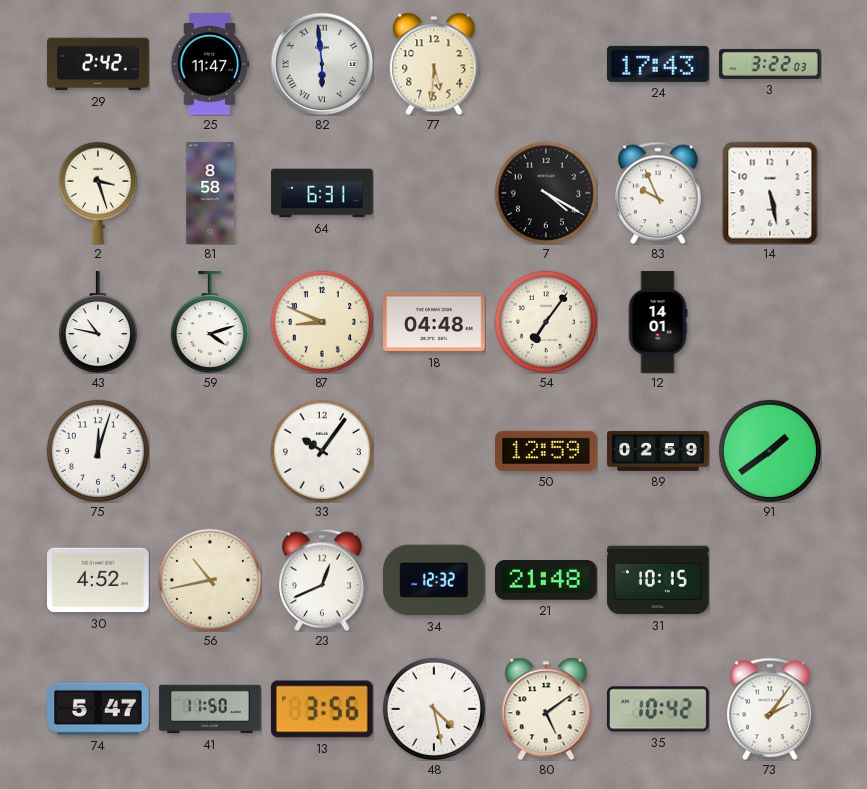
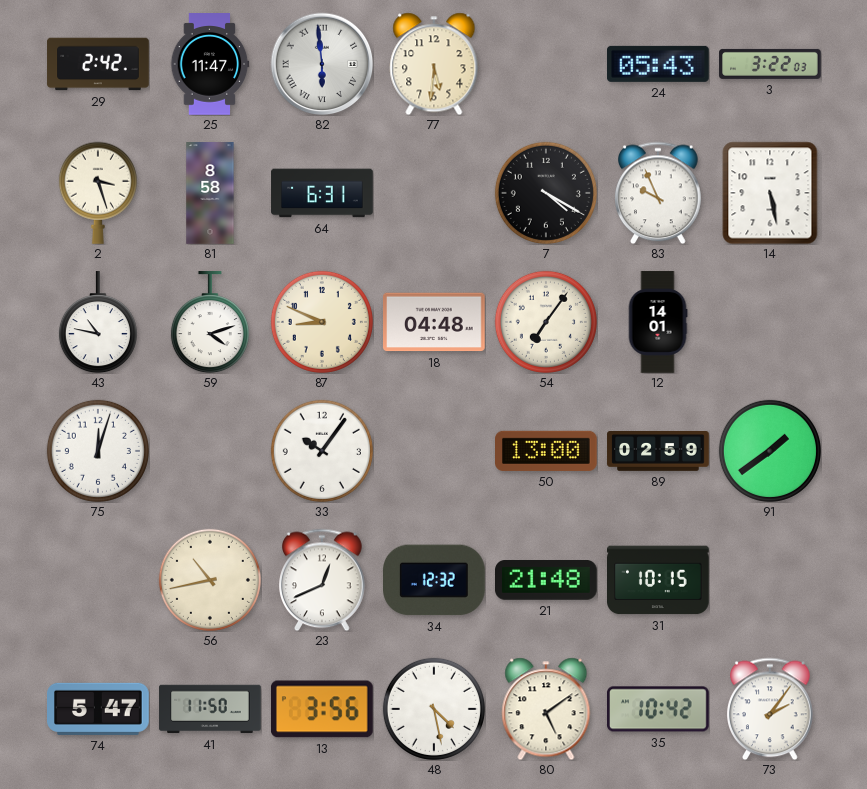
24: 17:43 -> 05:43
50: 12:59 -> 13:00
30: 4:52 -> none
